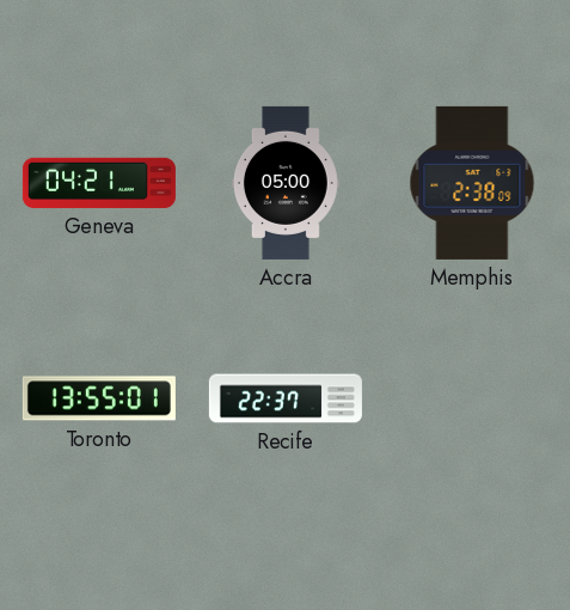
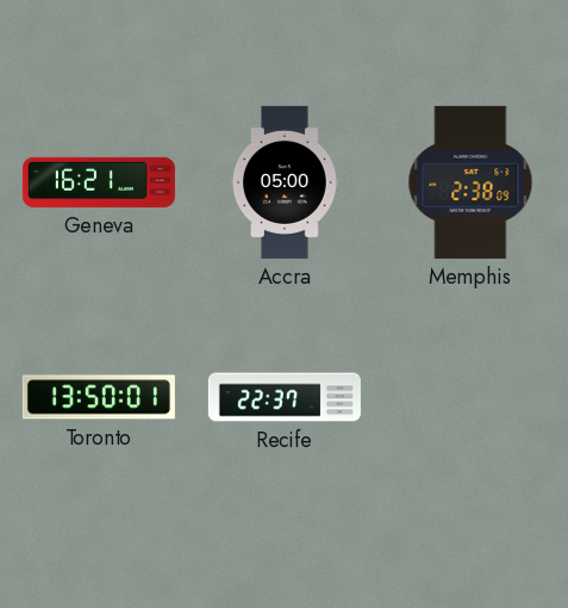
Geneva: 04:21 -> 16:21
Toronto: 13:55 -> 13:50
